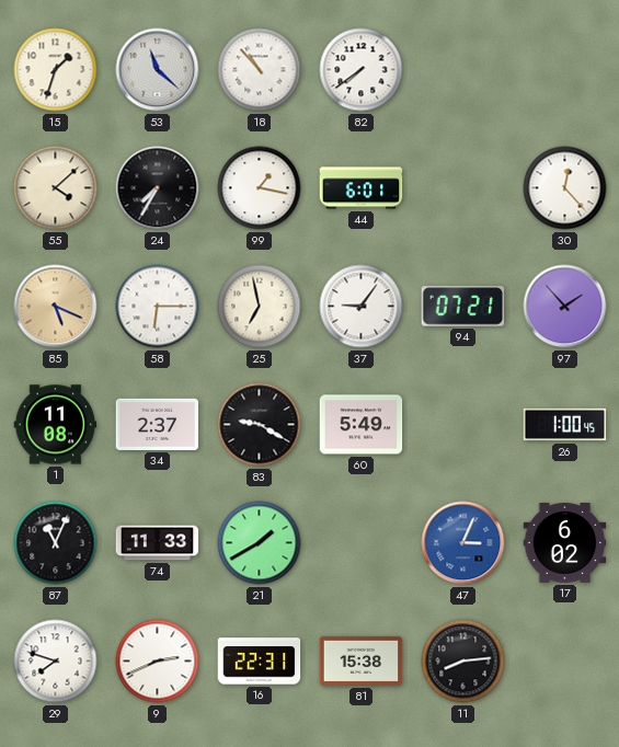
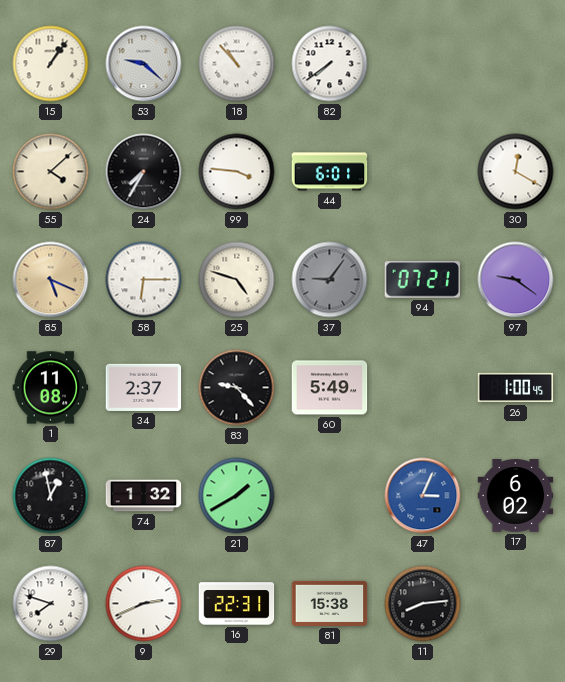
15: 1:33 -> 1:06
53: 11:22 -> 9:22
99: 1:17 -> 3:46
30: 12:23 -> 12:20
25: 6:58 -> 4:48
37 dial: white -> grey
97: 1:53 -> 9:21
83: 9:20 -> 9:23
87: 11:04 -> 12:58
74: 11:33 -> 1:32
